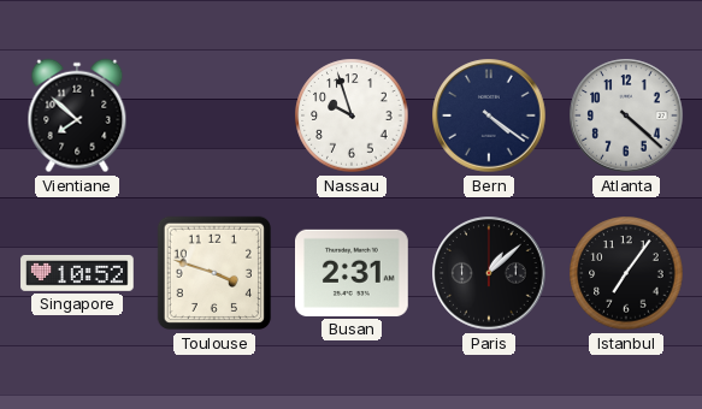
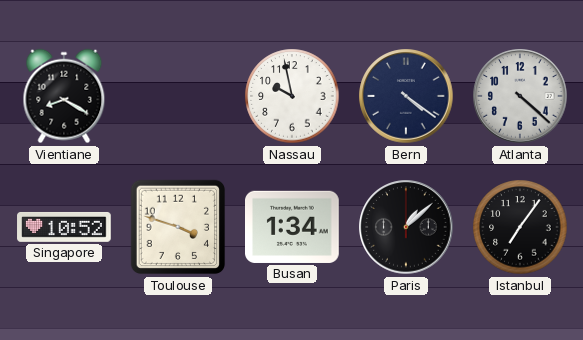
Vientiane: 7:52 -> 8:20
Nassau: 9:57 -> 9:58
Busan: 2:31 -> 1:34
